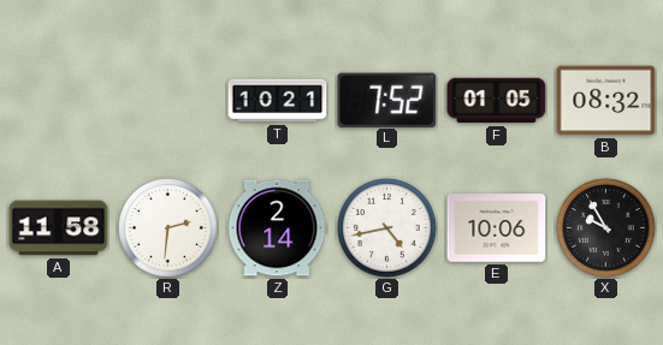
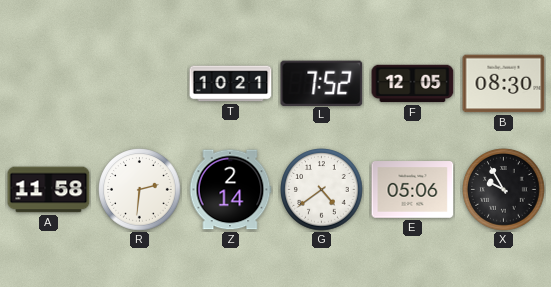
F: 01:05 -> 12:05
B: 08:32 -> 08:30
G: 4:43 -> 4:39
E: 10:06 -> 05:06
